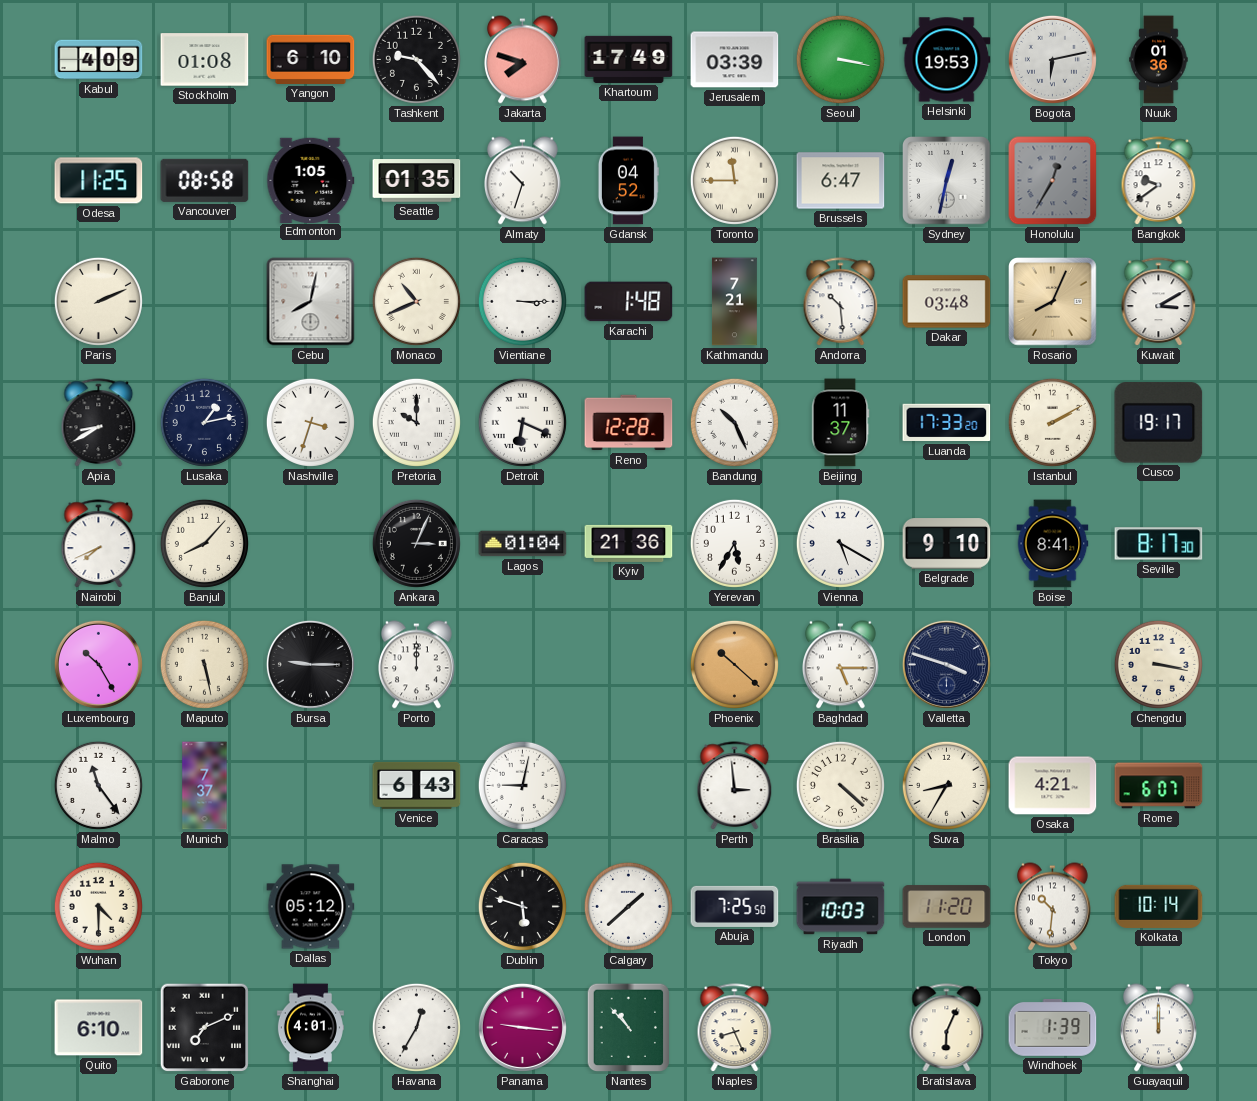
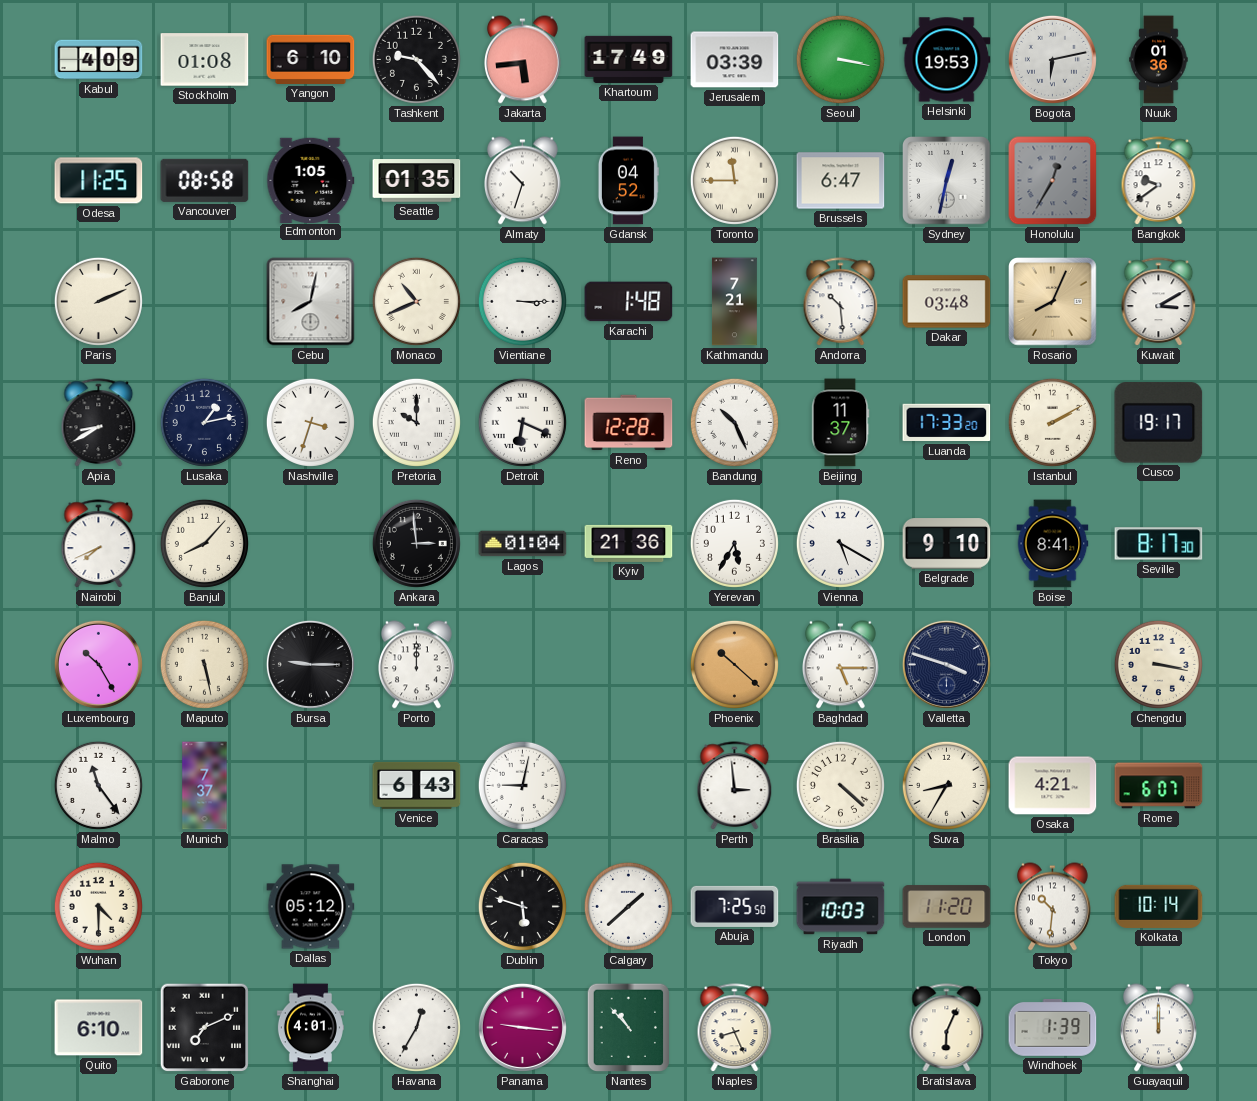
Jakarta: 7:48 -> 5:44
Ankara: 3:04 -> 2:59
